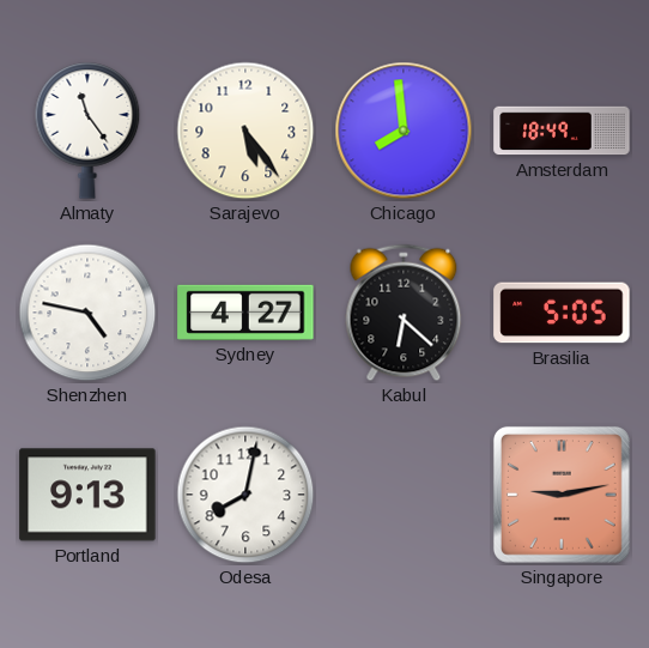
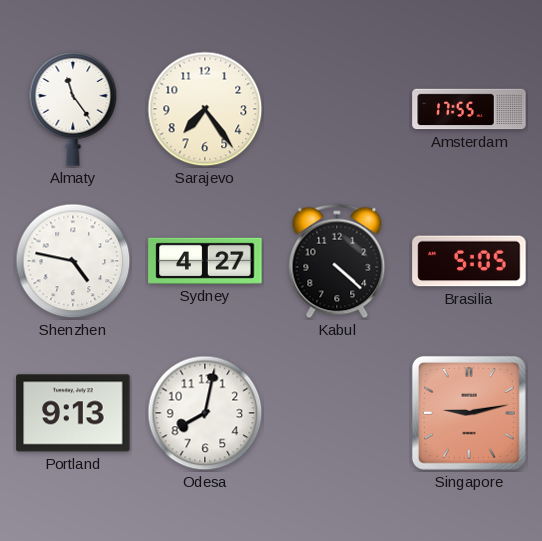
Sarajevo: 5:24 -> 7:24
Chicago: 7:59 -> none
Amsterdam: 18:49 -> 17:55
Kabul: 6:22 -> 4:22
